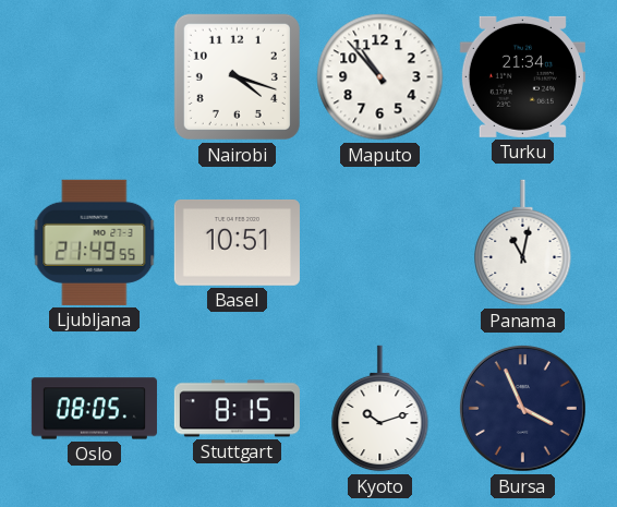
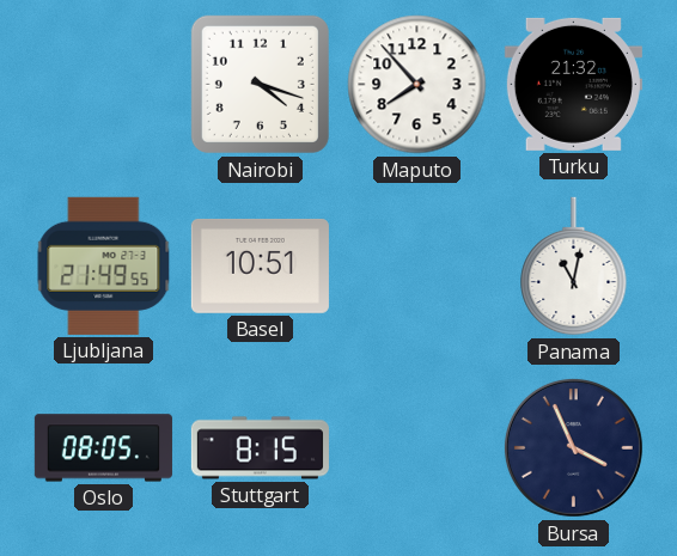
Maputo: 10:53 -> 7:53
Turku: 21:34 -> 21:32
Kyoto: 10:12 -> none
